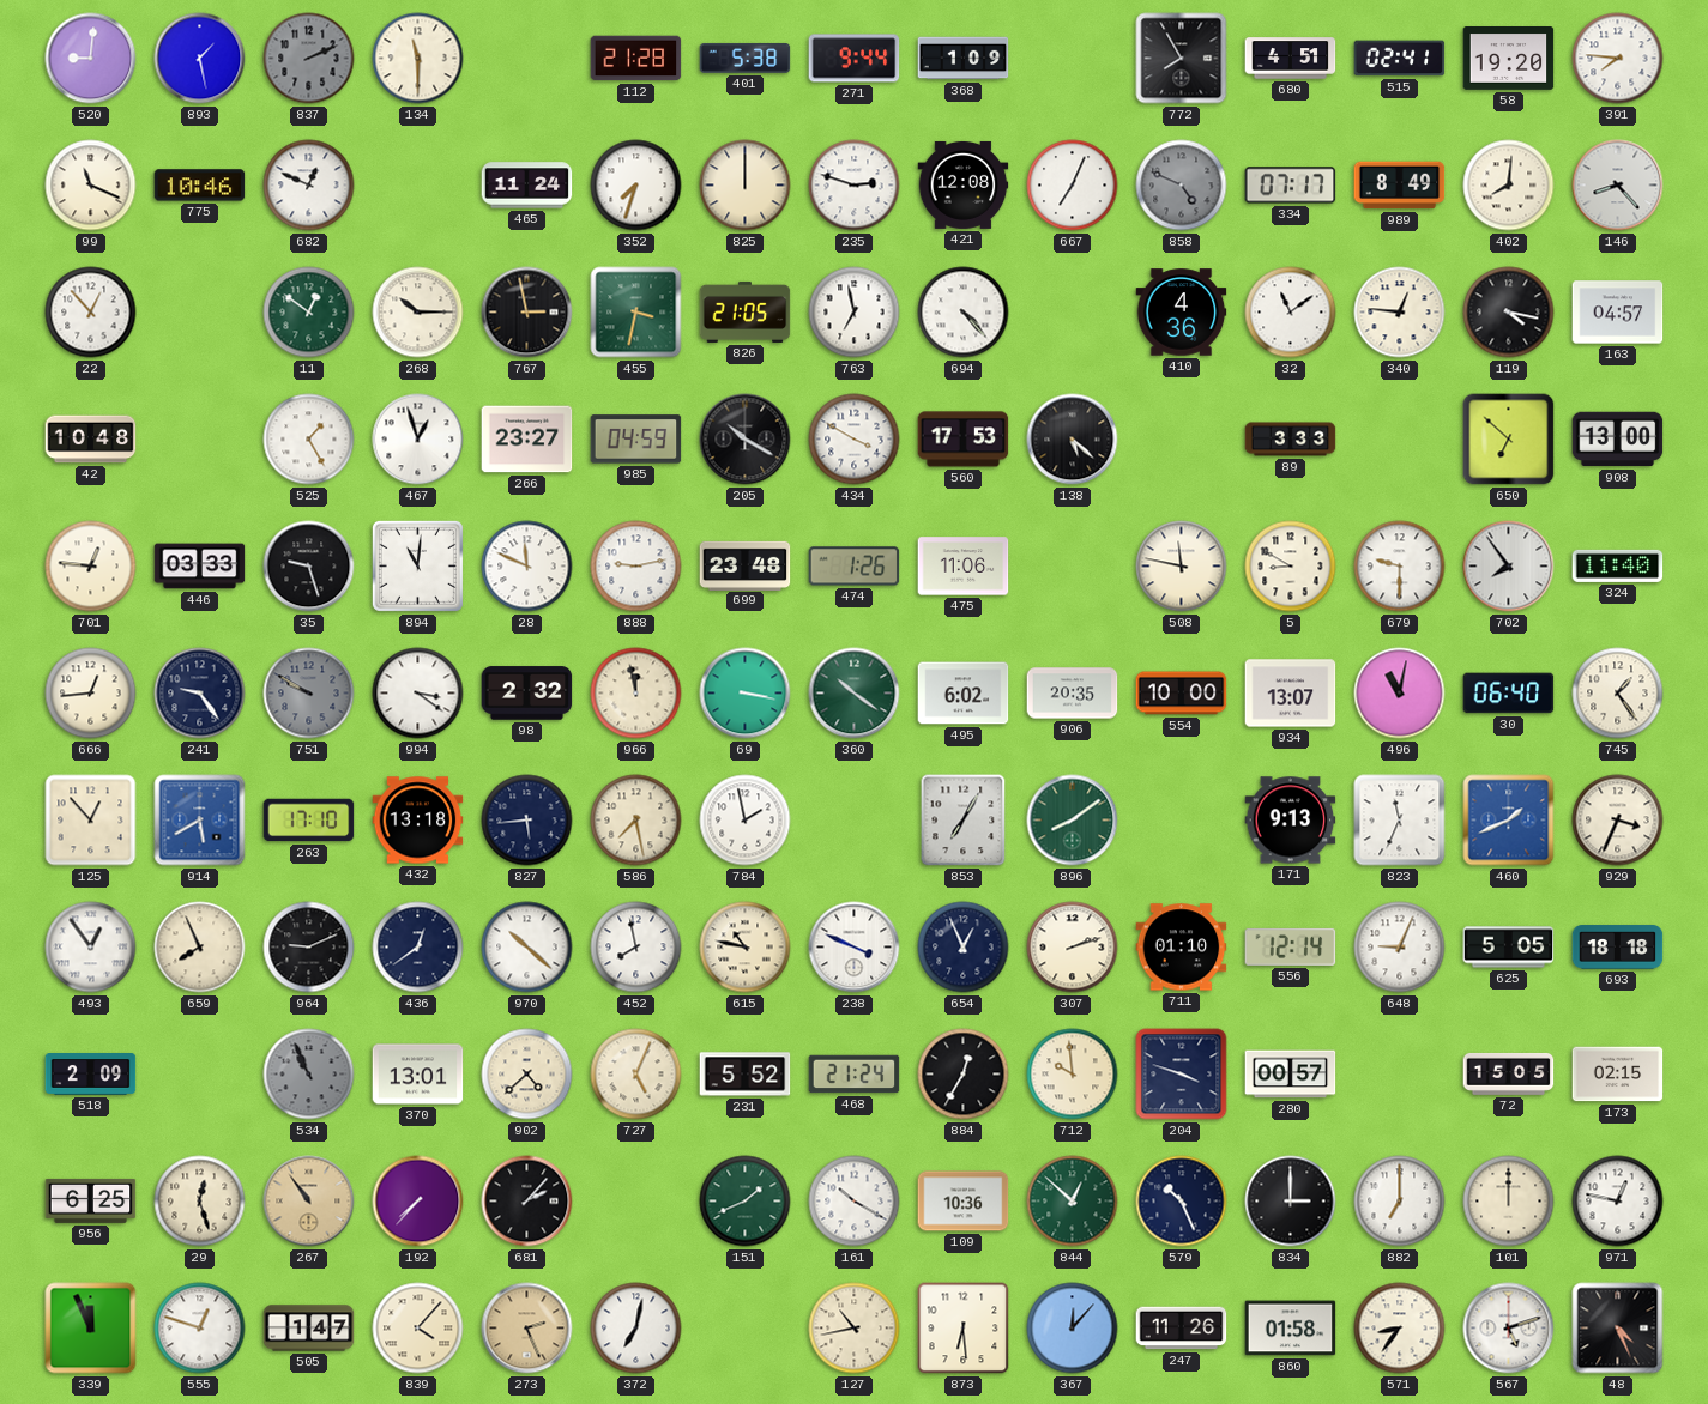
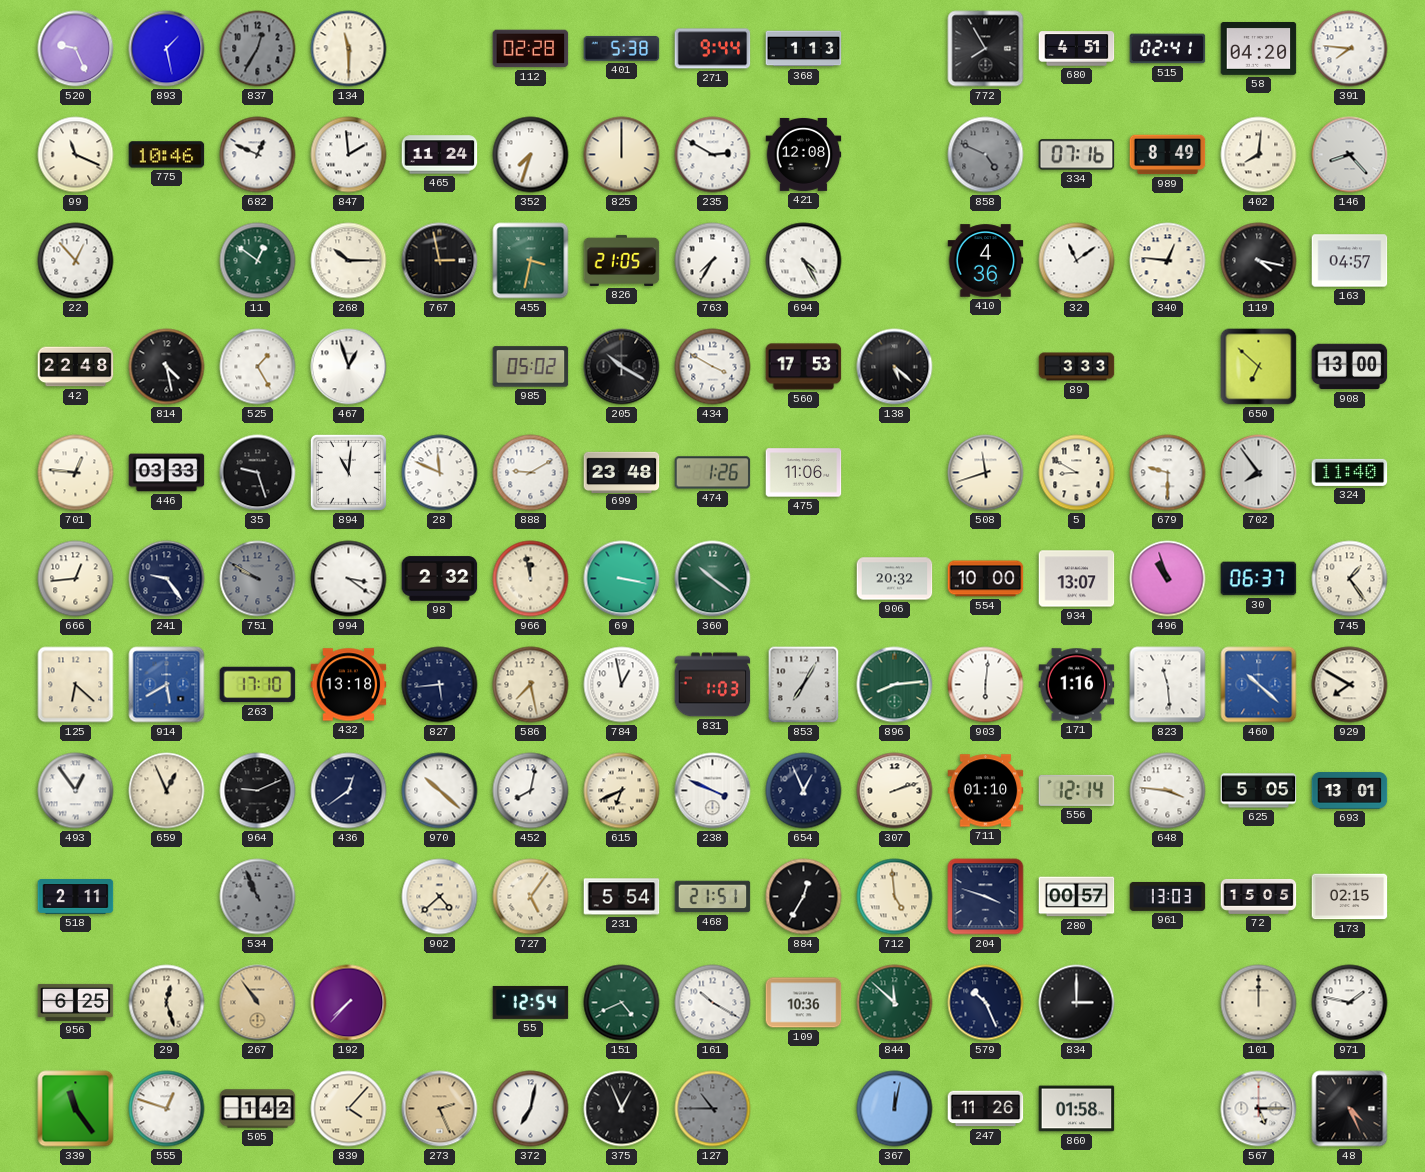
520: 9:01 -> 9:26
837: 2:11 -> 12:35
112: 21:28 -> 02:28
368: 1:09 -> 1:13
58: 19:20 -> 04:20
847: none -> 1:59
235: 2:48 -> 2:50
667: 7:04 -> none
334: 07:17 -> 07:16
763: 6:58 -> 7:35
694: 4:23 -> 4:25
42: 10:48 -> 22:48
814: none -> 4:28
266: 23:27 -> none
985: 04:59 -> 05:02
888: 9:13 -> 9:10
508: 11:47 -> 11:42
495: 6:02 -> none
906: 20:35 -> 20:32
496: 11:02 -> 10:57
30: 06:40 -> 06:37
125: 12:53 -> 6:22
784: 1:58 -> 12:58
831: none -> 1:03
896: 8:09 -> 8:14
903: none -> 6:01
171: 9:13 -> 1:16
823: 11:34 -> 11:29
460: 1:41 -> 10:22
929: 3:34 -> 7:50
659: 7:56 -> 12:56
452: 7:58 -> 8:02
615: 10:47 -> 6:41
648: 9:04 -> 3:46
693: 18:18 -> 13:01
518: 2:09 -> 2:11
370: 13:01 -> none
727: 5:04 -> 5:06
231: 5:52 -> 5:54
468: 21:24 -> 21:51
712: 9:59 -> 4:59
961: none -> 13:03
681: 2:07 -> none
55: none -> 12:54
151: 1:41 -> 4:41
844: 12:52 -> 11:52
882: 7:00 -> none
971: 12:47 -> 1:47
339: 11:56 -> 11:24
505: 1:47 -> 1:42
375: none -> 12:56
127: 10:43 -> 10:45
127 dial: cream -> grey
873: 6:29 -> none
367: 12:07 -> 12:02
571: 8:36 -> none
567: 5:12 -> 5:15
